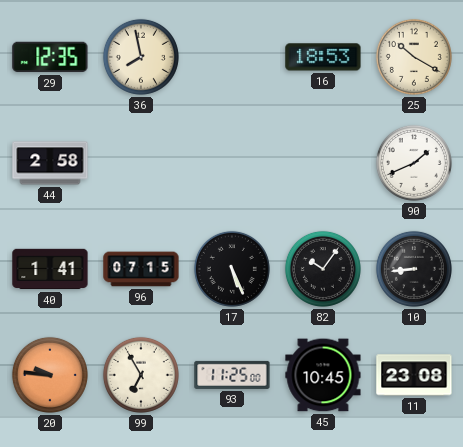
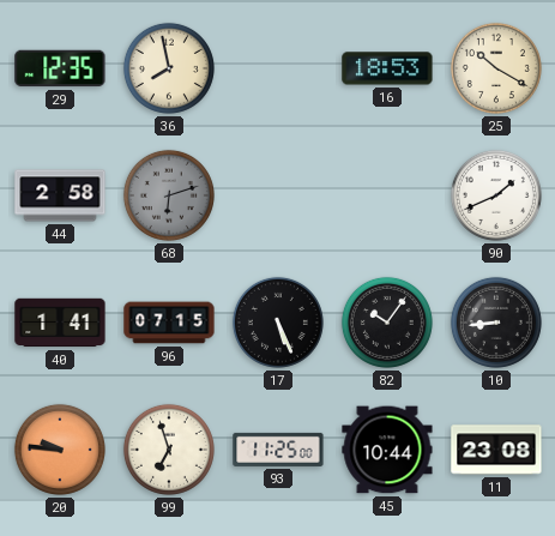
68: none -> 6:12
99: 6:55 -> 6:57
45: 10:45 -> 10:44
